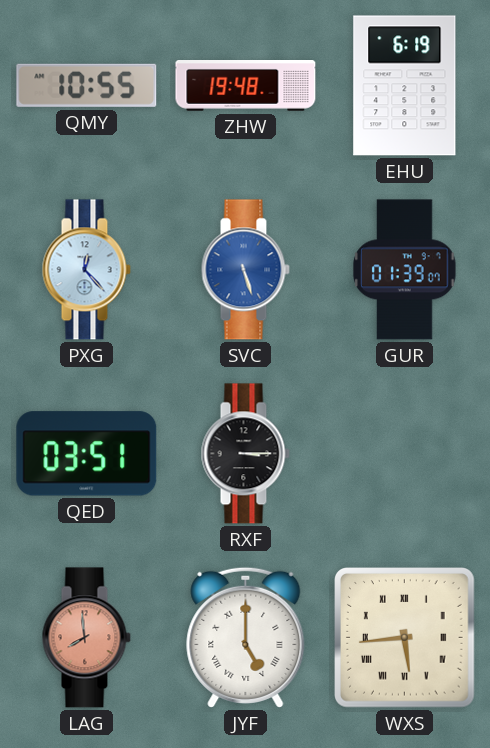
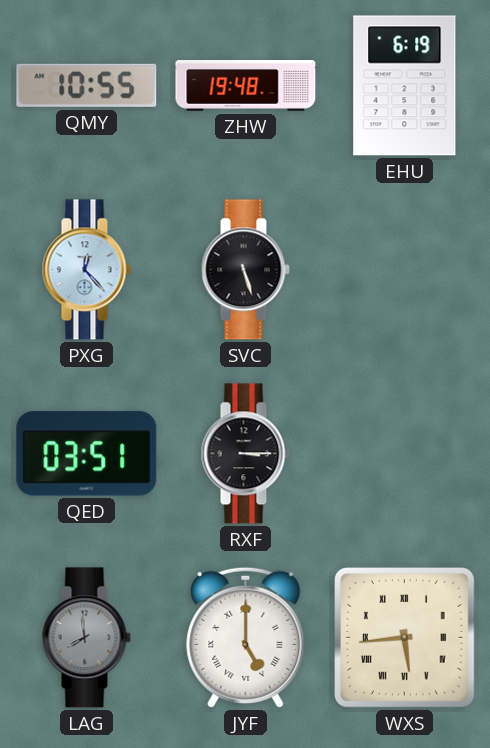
SVC dial: blue -> black
GUR: 01:39 -> none
LAG dial: salmon -> grey
